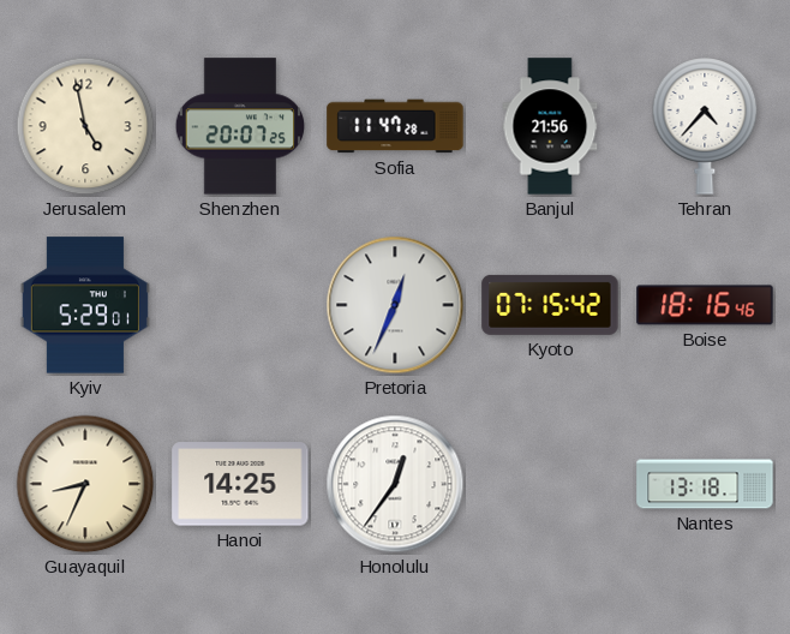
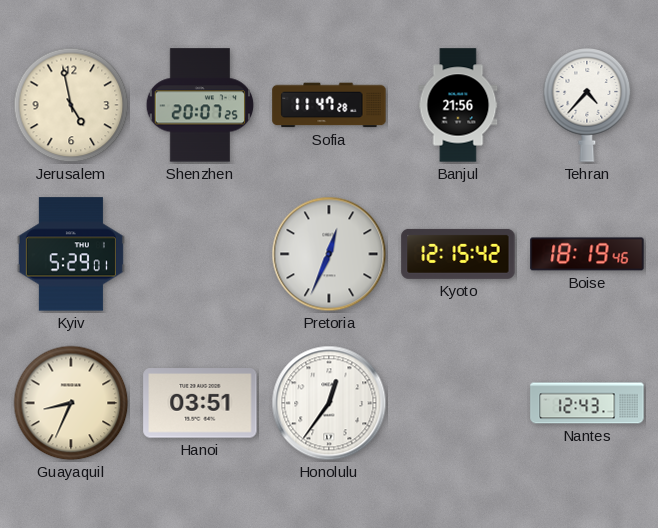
Kyoto: 07:15 -> 12:15
Boise: 18:16 -> 18:19
Hanoi: 14:25 -> 03:51
Nantes: 13:18 -> 12:43
